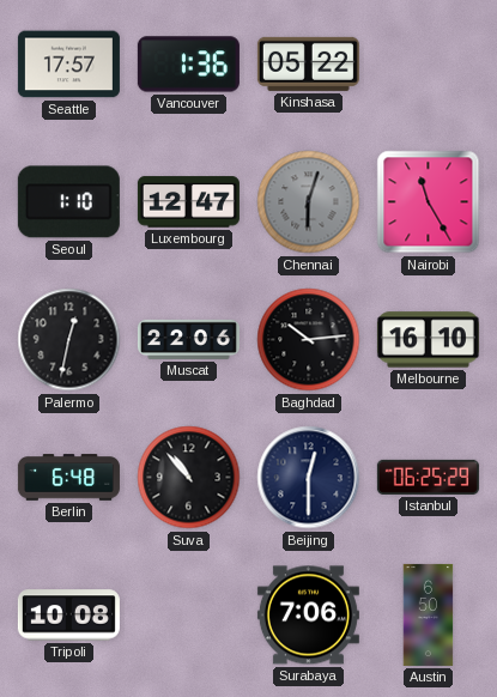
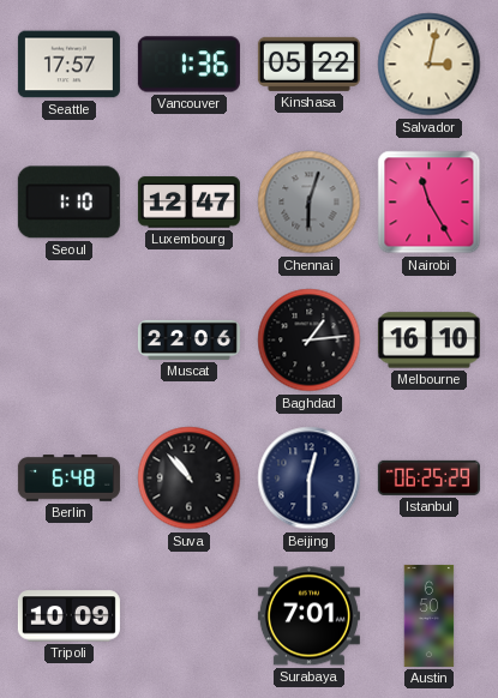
Salvador: none -> 3:02
Palermo: 12:32 -> none
Baghdad: 10:14 -> 1:14
Tripoli: 10:08 -> 10:09
Surabaya: 7:06 -> 7:01
